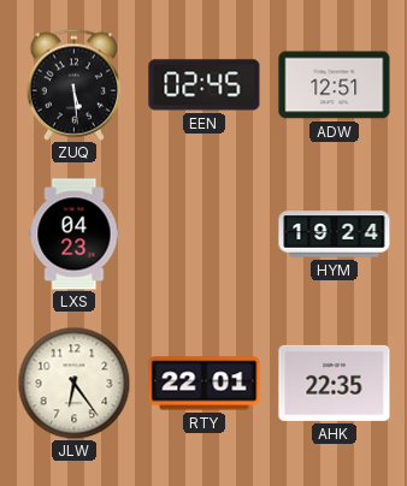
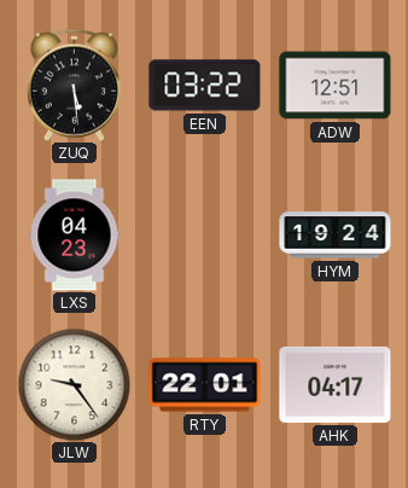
EEN: 02:45 -> 03:22
JLW: 6:24 -> 9:24
AHK: 22:35 -> 04:17
